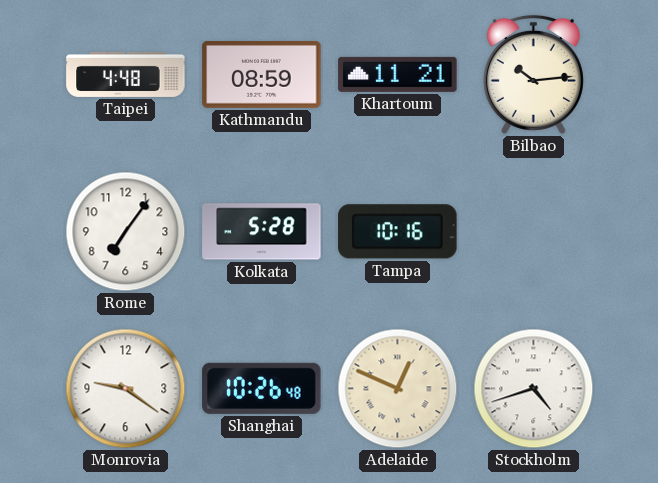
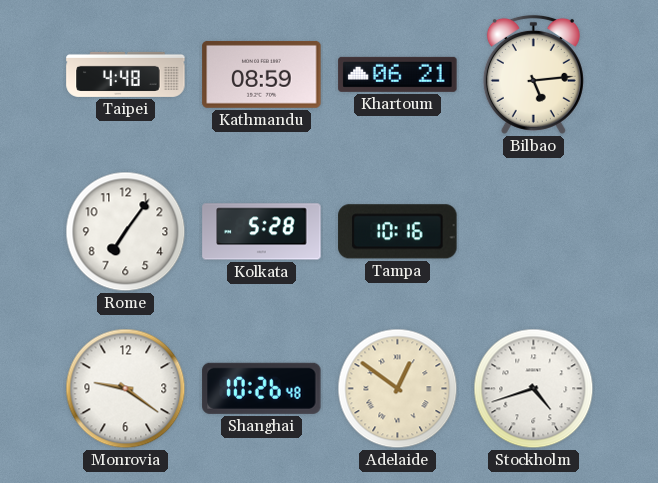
Khartoum: 11:21 -> 06:21
Bilbao: 10:14 -> 5:14
Adelaide: 12:49 -> 12:51
